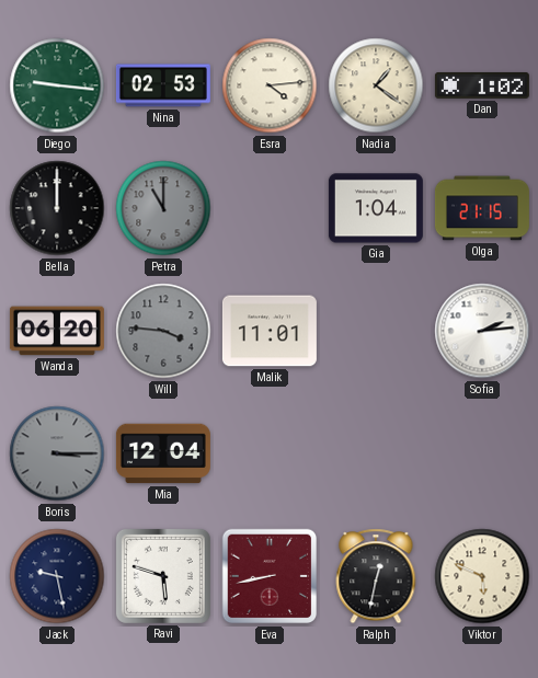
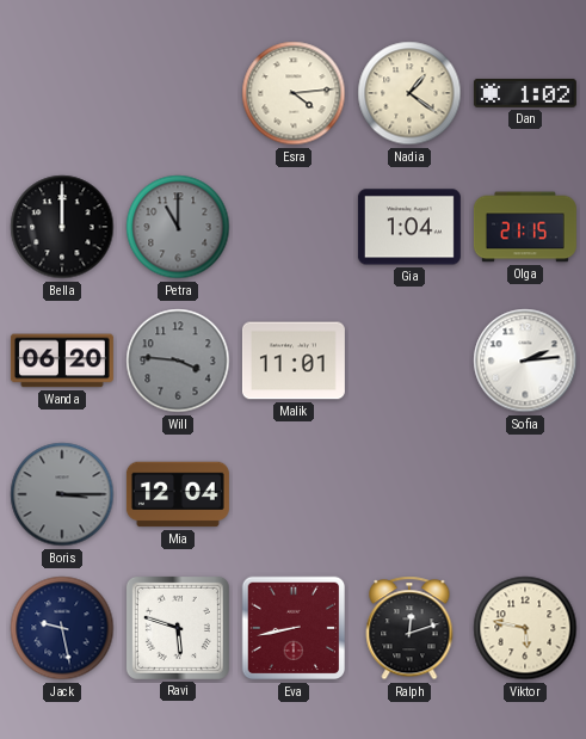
Diego: 9:16 -> none
Nina: 02:53 -> none
Ralph: 12:32 -> 12:12
Viktor: 5:49 -> 5:47
